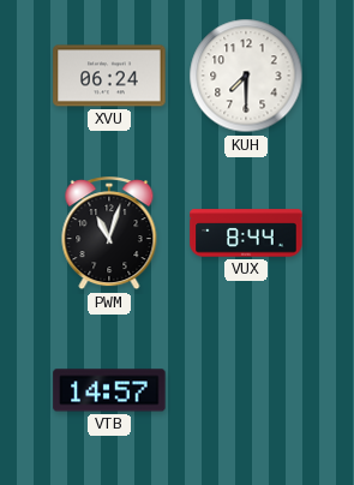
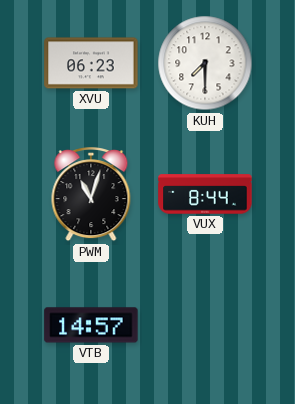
XVU: 06:24 -> 06:23
